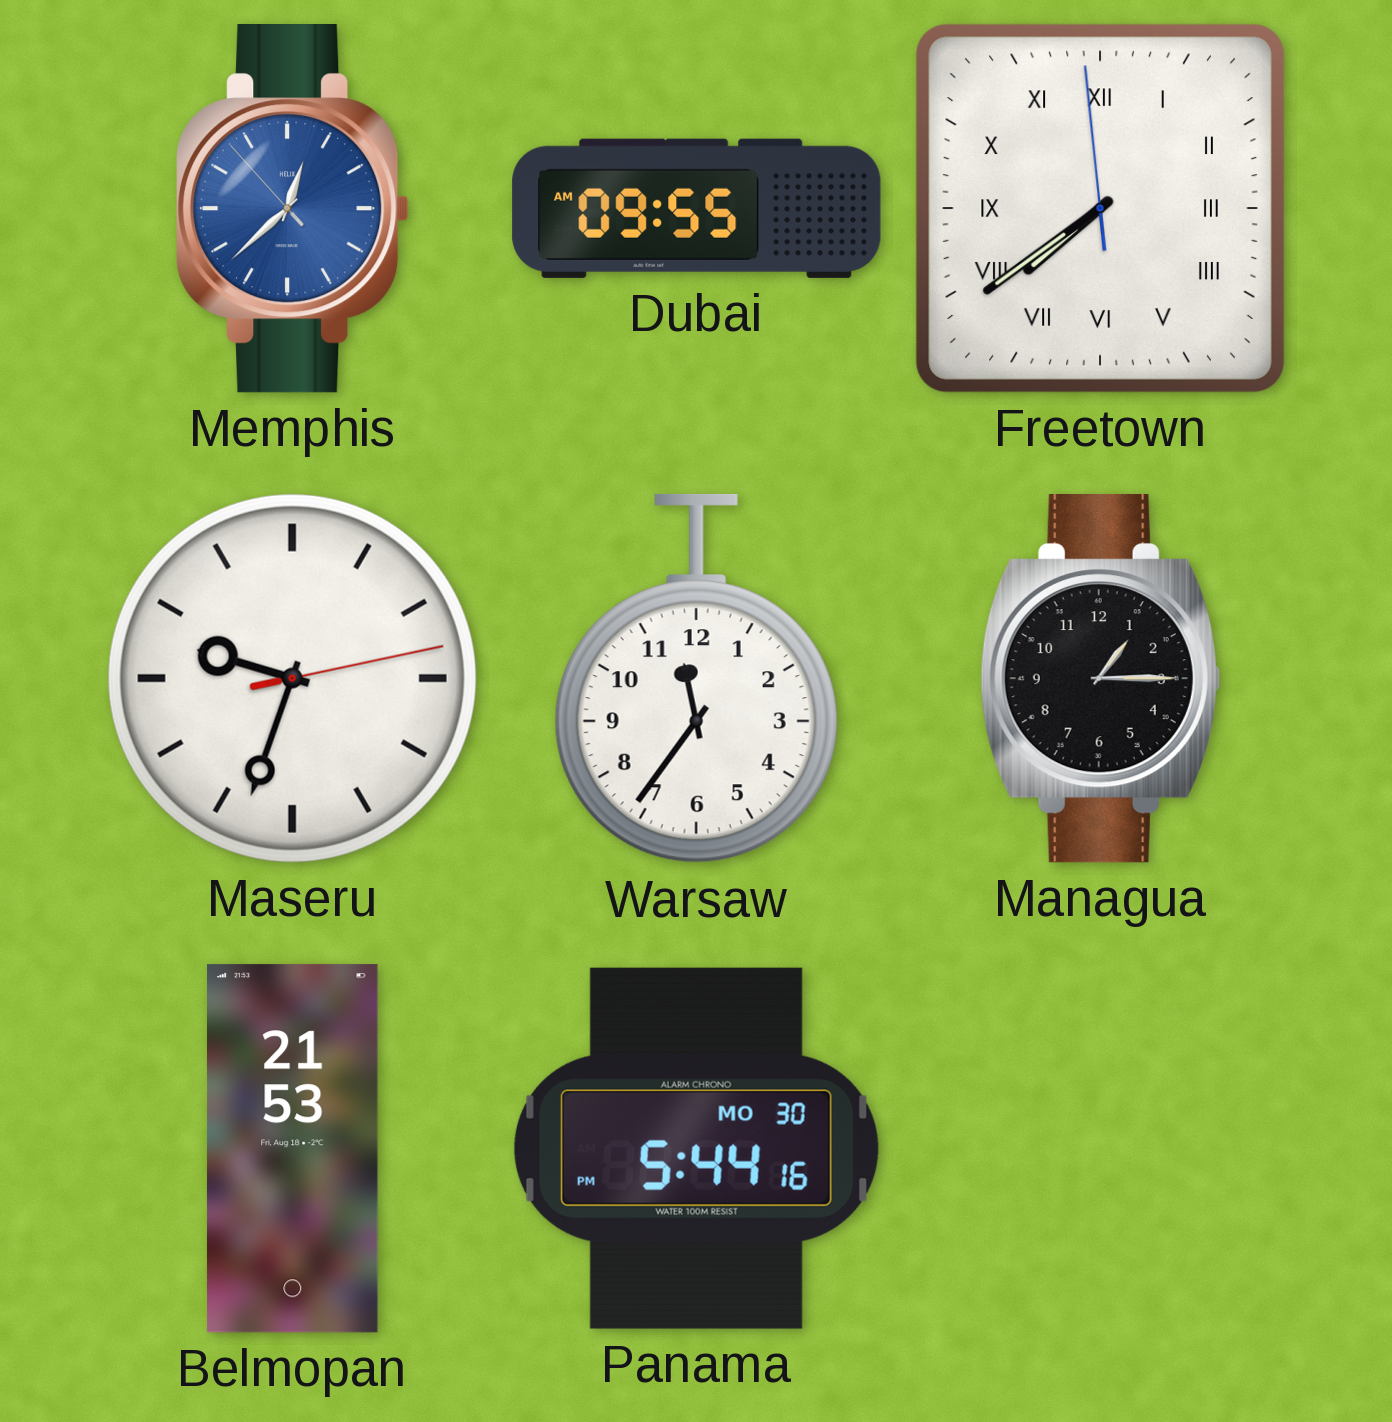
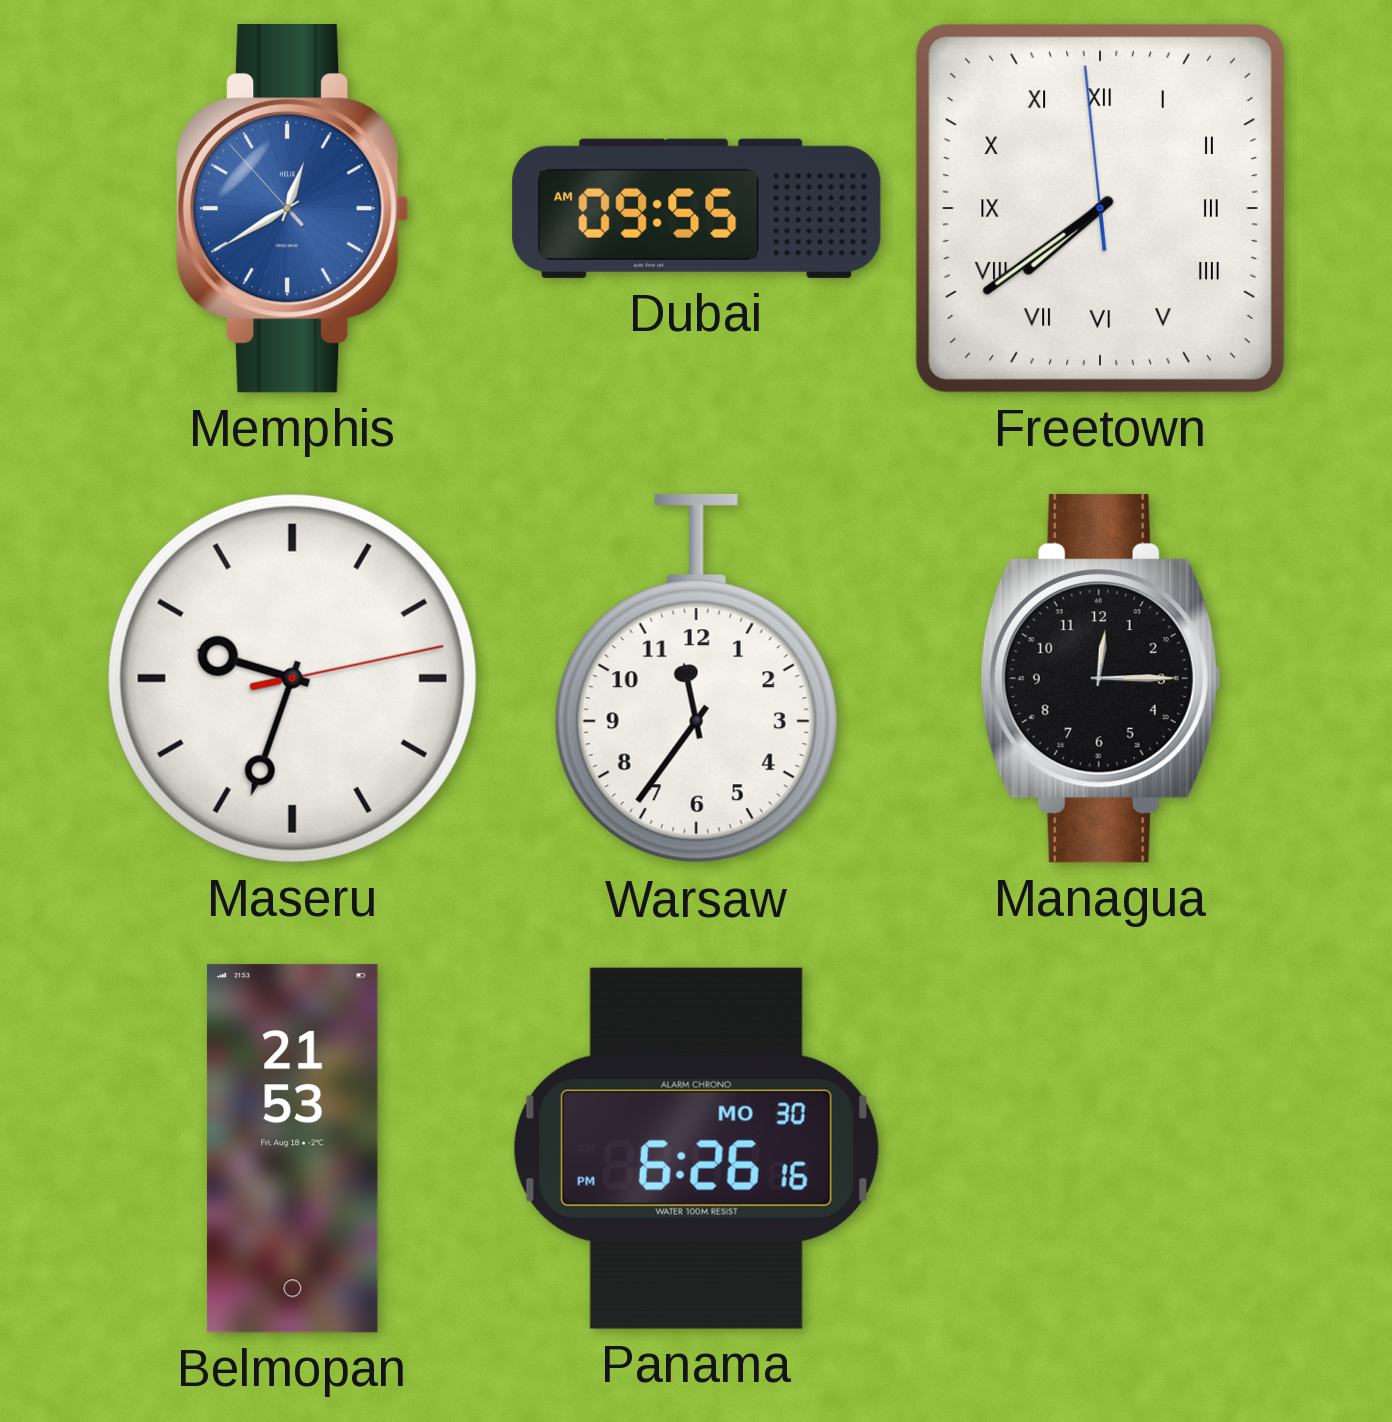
Memphis: 12:37 -> 12:39
Managua: 1:15 -> 12:15
Panama: 5:44 -> 6:26
